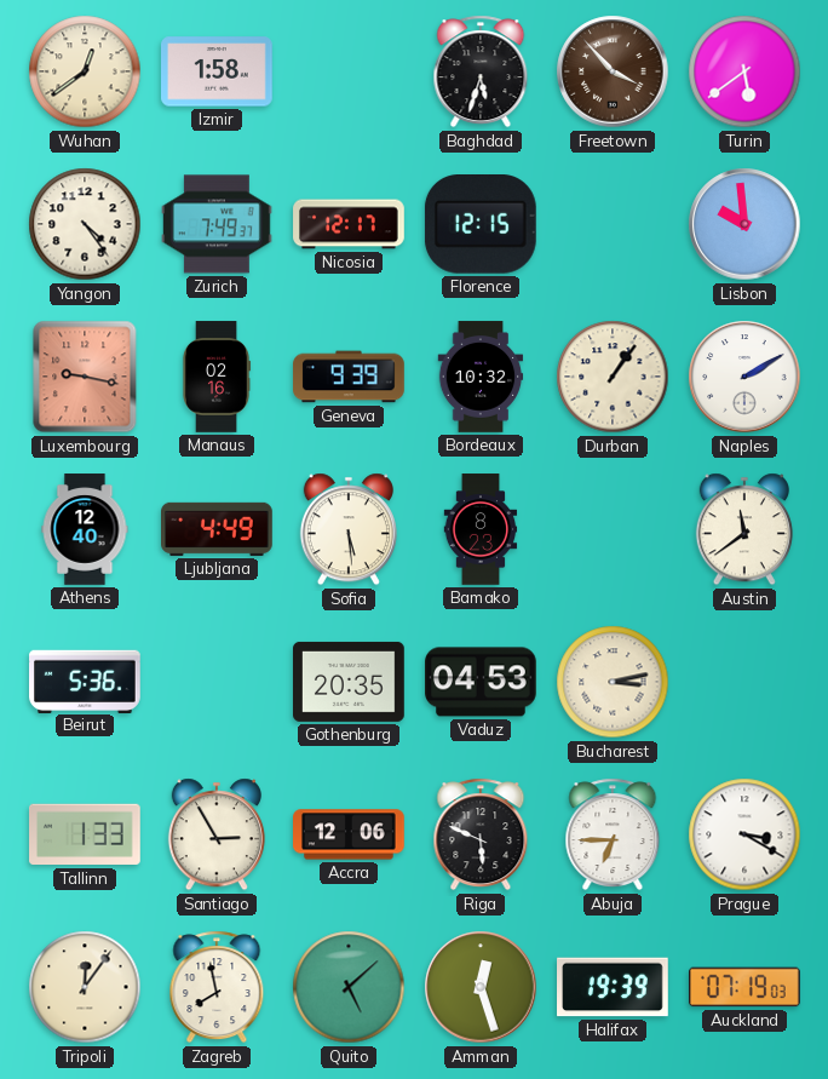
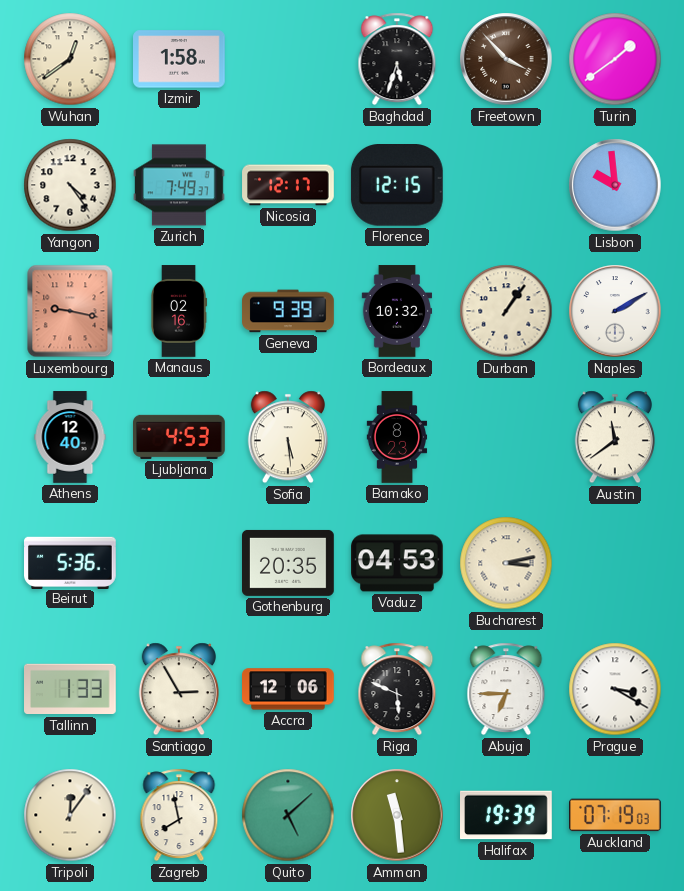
Turin: 5:39 -> 1:39
Ljubljana: 4:49 -> 4:53
Amman: 12:27 -> 11:29
